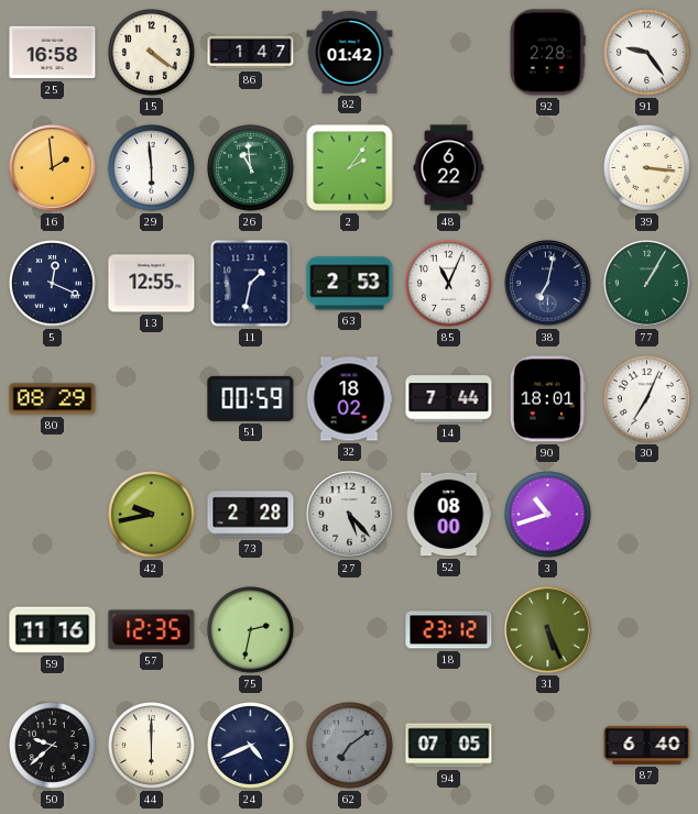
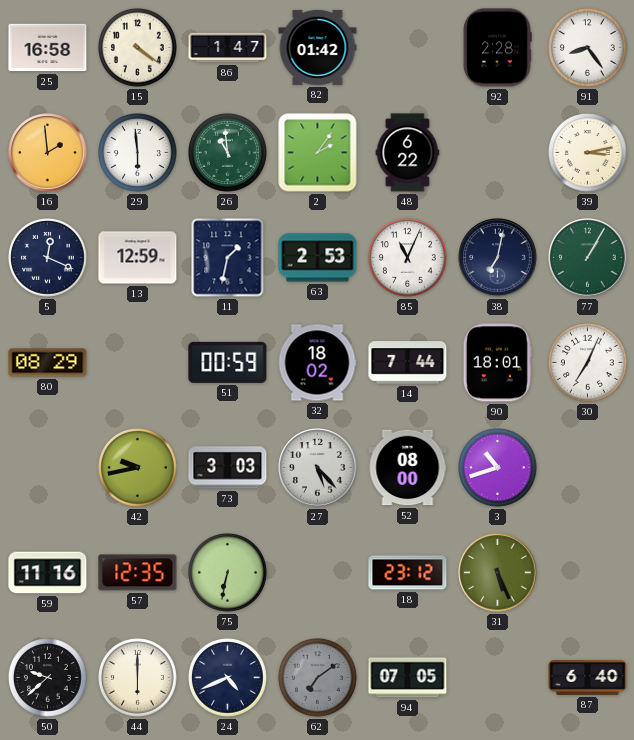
91: 9:24 -> 8:24
39: 3:16 -> 3:13
13: 12:55 -> 12:59
73: 2:28 -> 3:03
75: 2:32 -> 6:32
